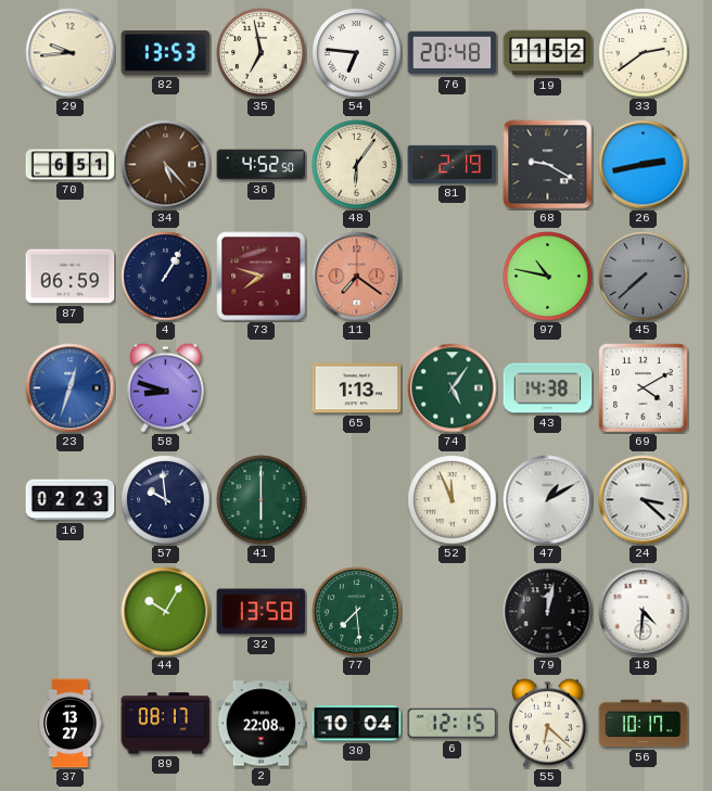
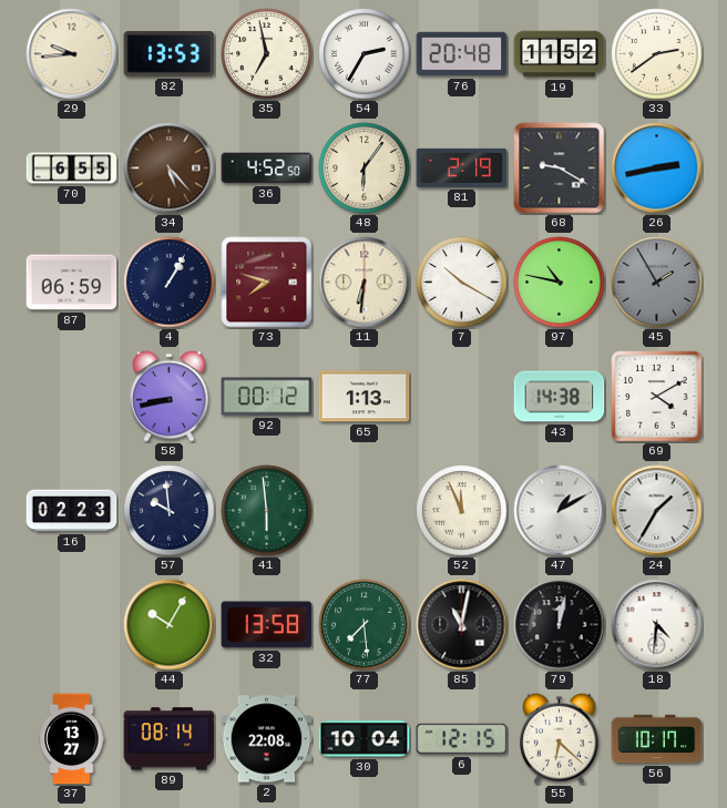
54: 6:46 -> 2:35
70: 6:51 -> 6:55
11: 7:21 -> 6:31
11 dial: salmon -> cream
7: none -> 10:20
45: 7:38 -> 1:55
23: 12:33 -> none
58: 8:48 -> 8:43
92: none -> 00:12
74: 5:06 -> none
41: 6:00 -> 5:59
24: 3:22 -> 1:35
85: none -> 11:02
89: 08:17 -> 08:14
